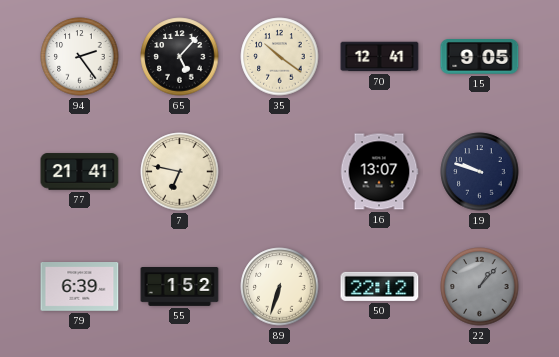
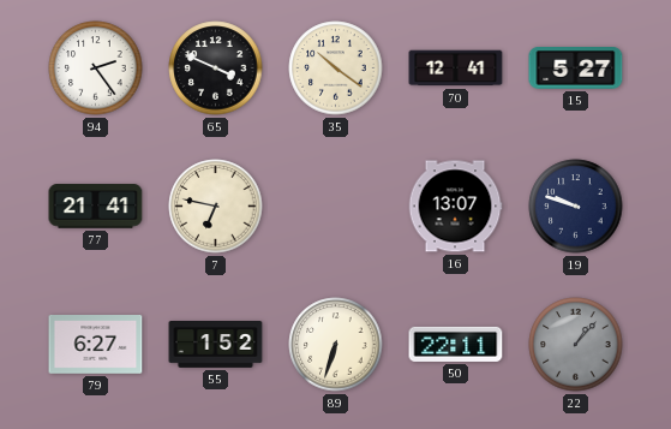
65: 5:07 -> 3:49
15: 9:05 -> 5:27
79: 6:39 -> 6:27
50: 22:12 -> 22:11
